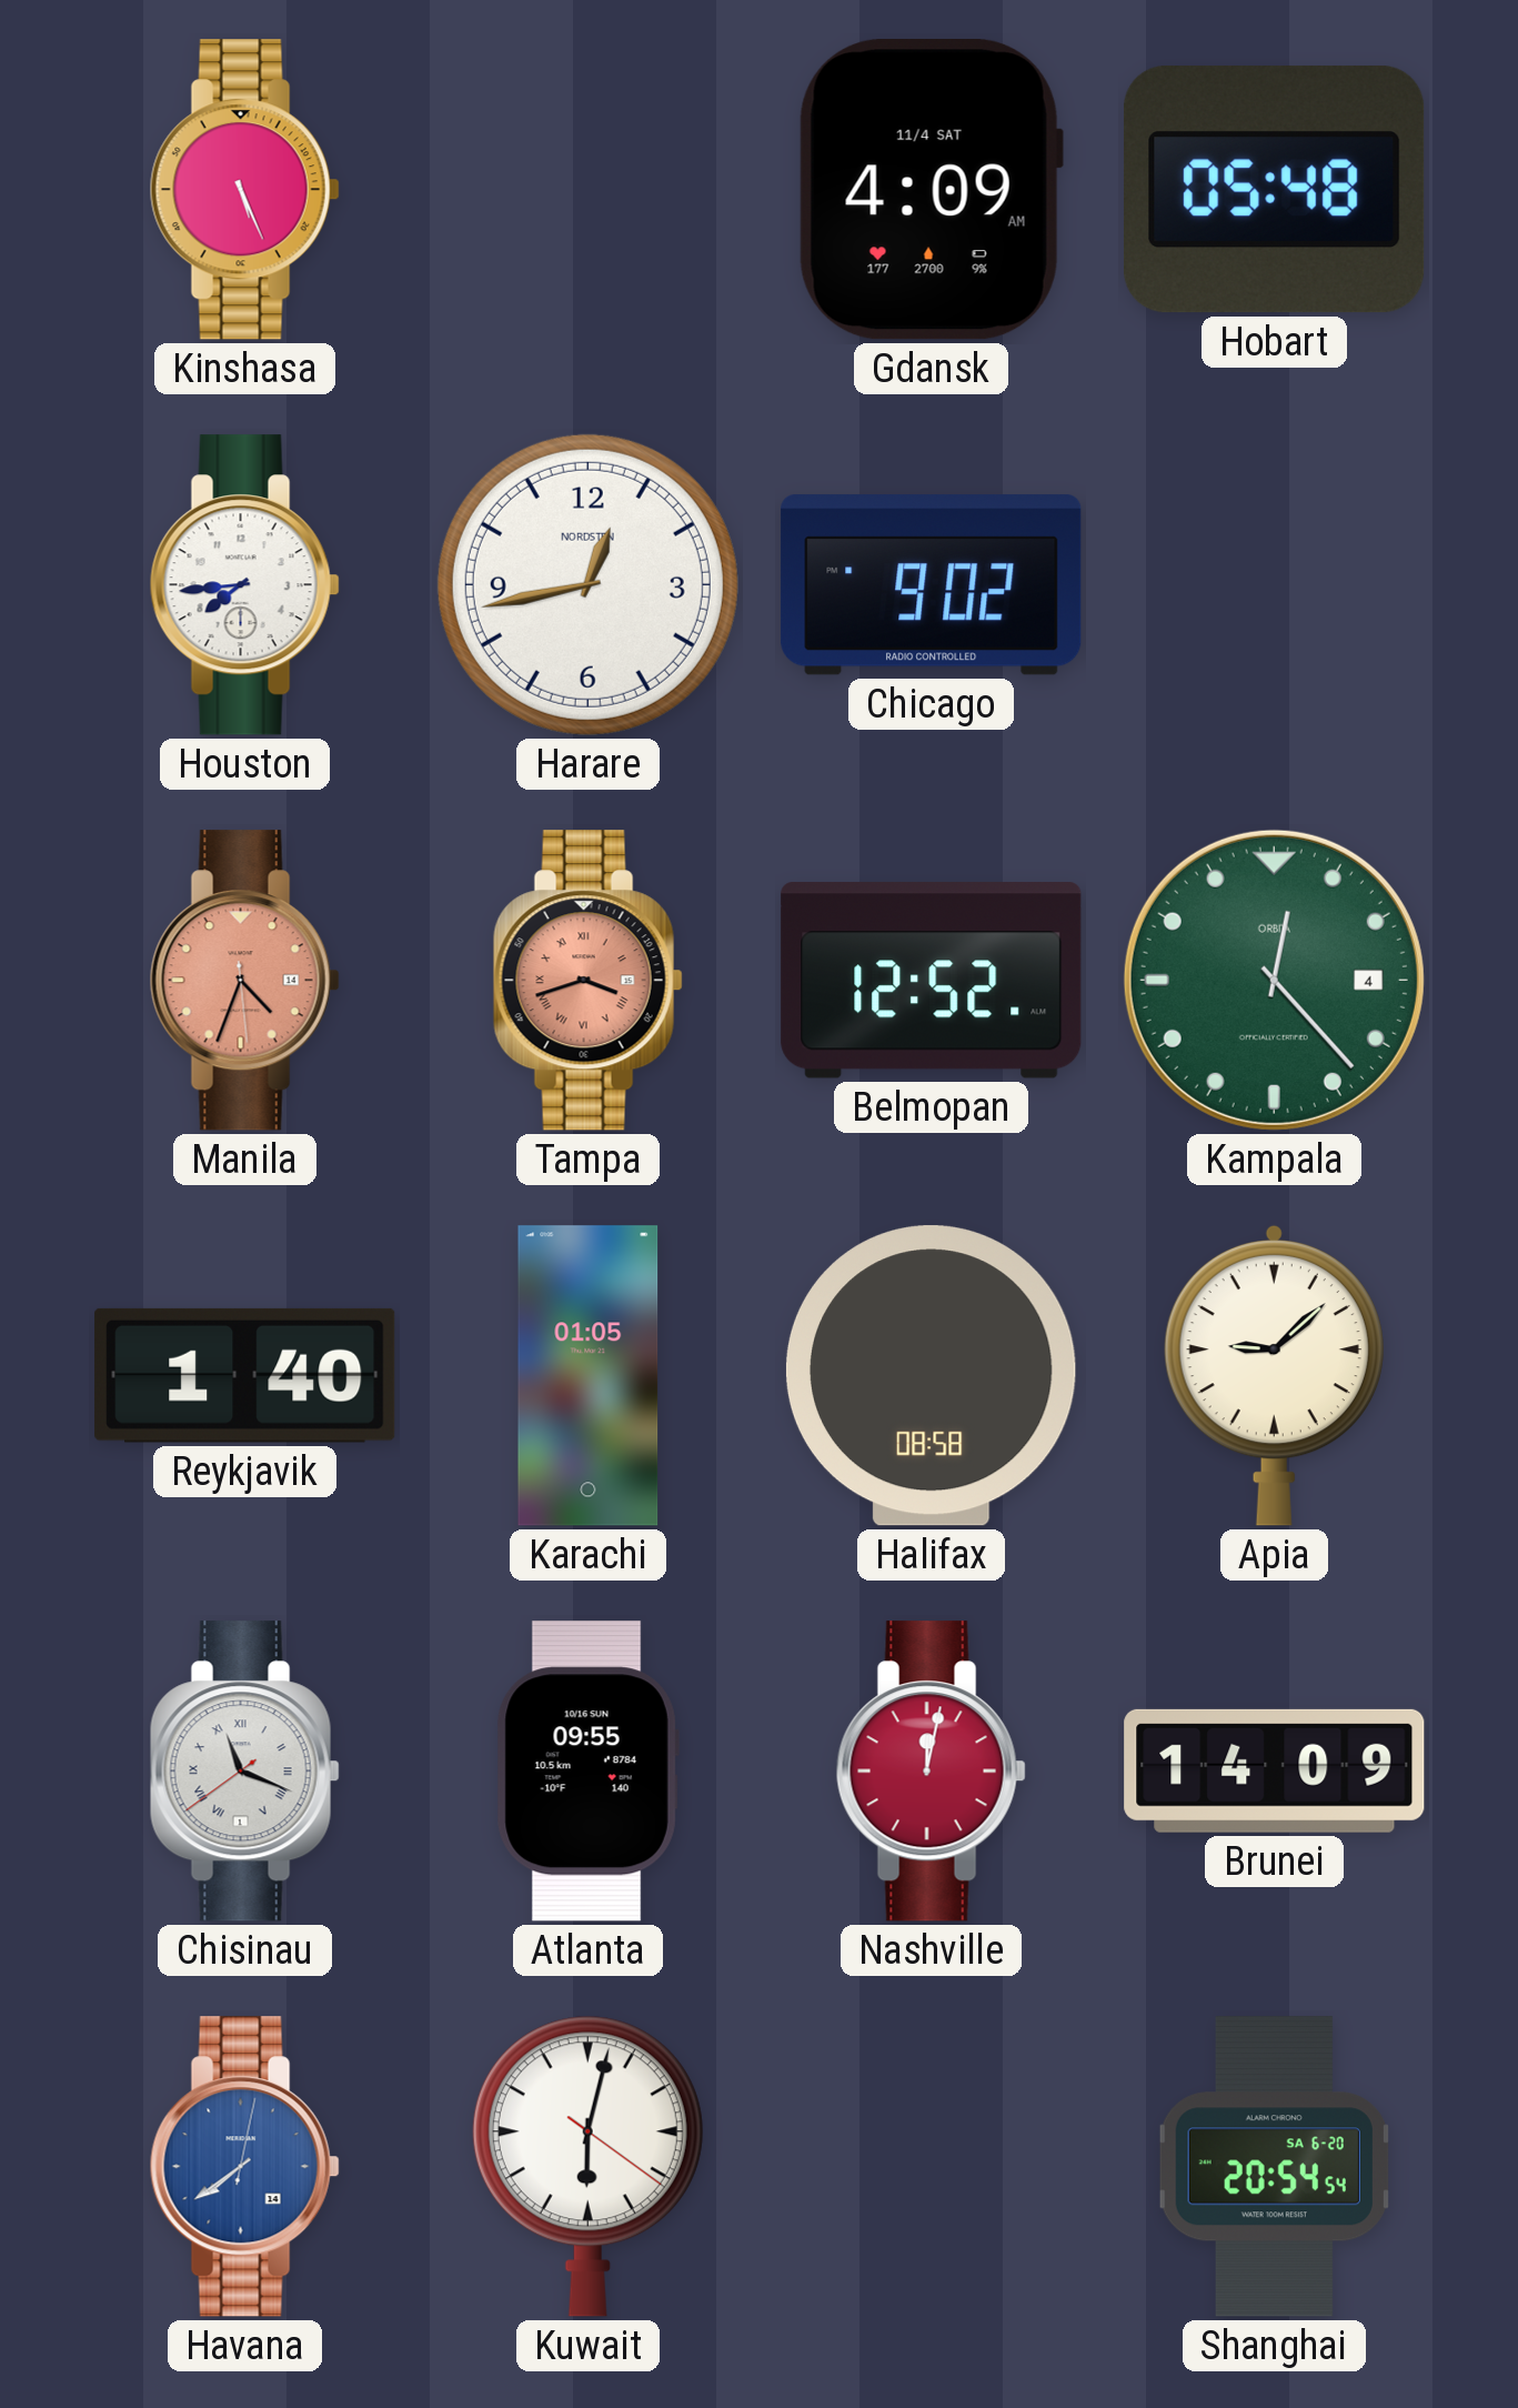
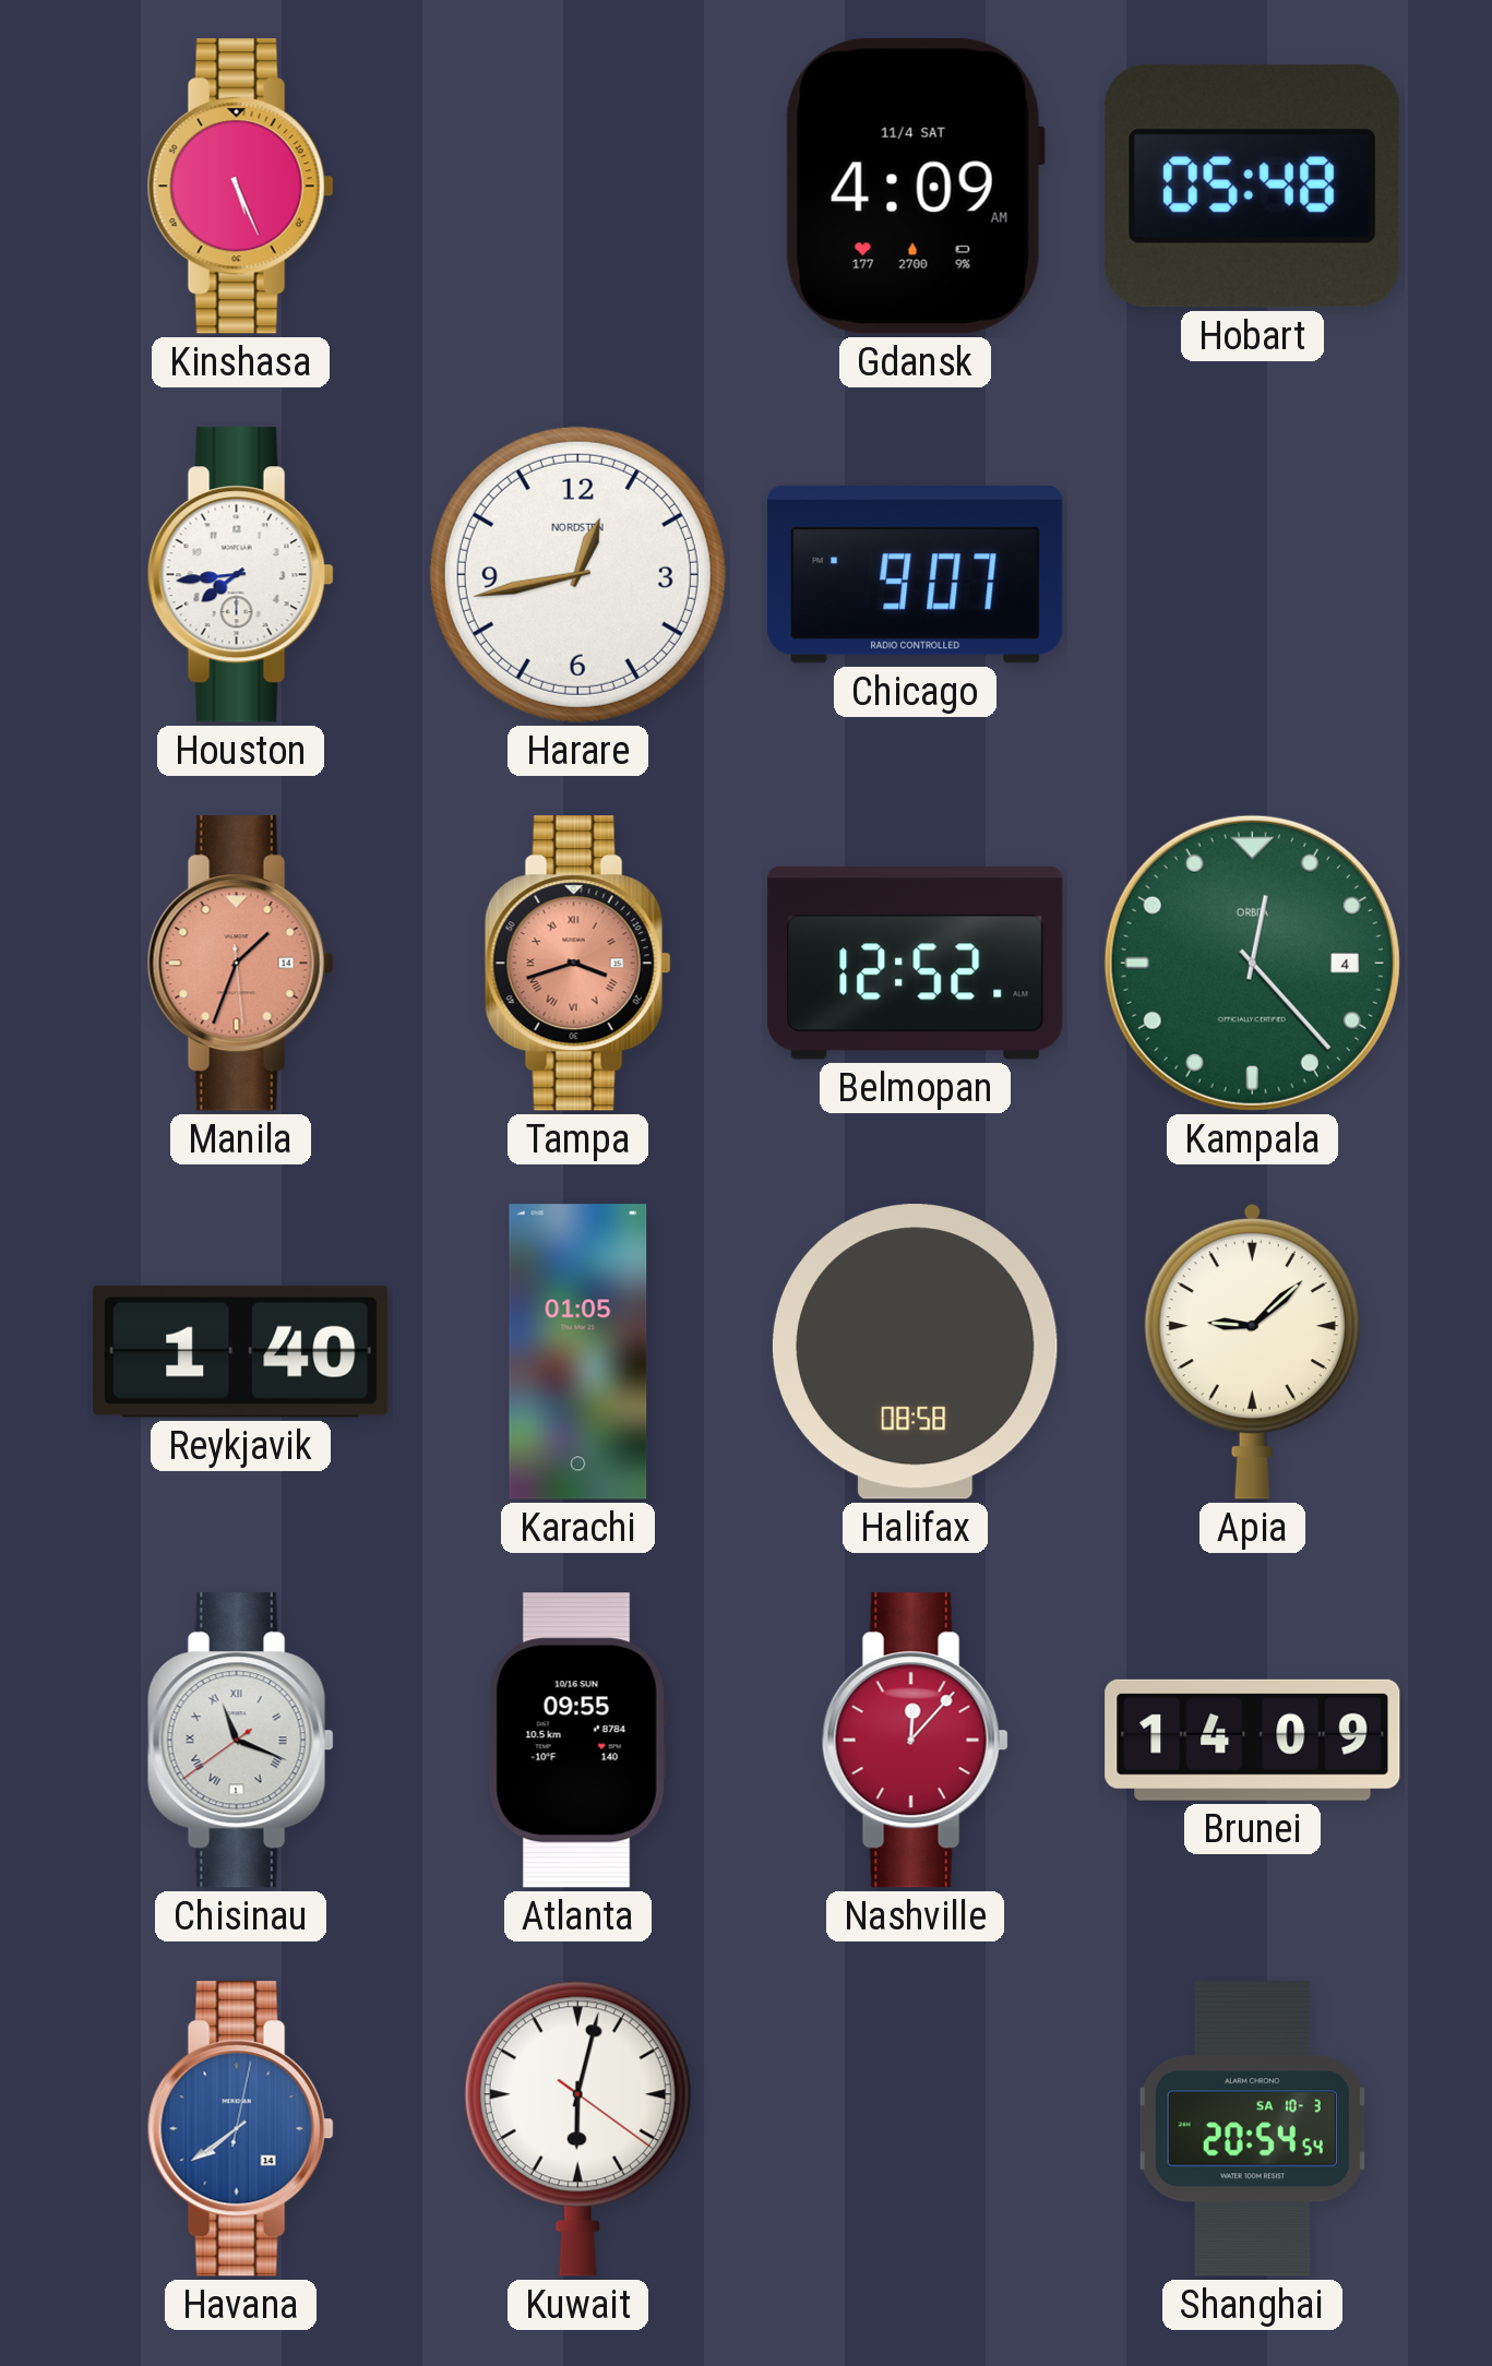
Chicago: 9:02 -> 9:07
Manila: 4:33 -> 1:33
Nashville: 12:02 -> 12:07
Shanghai date: SA 6-20 -> SA 10-3
